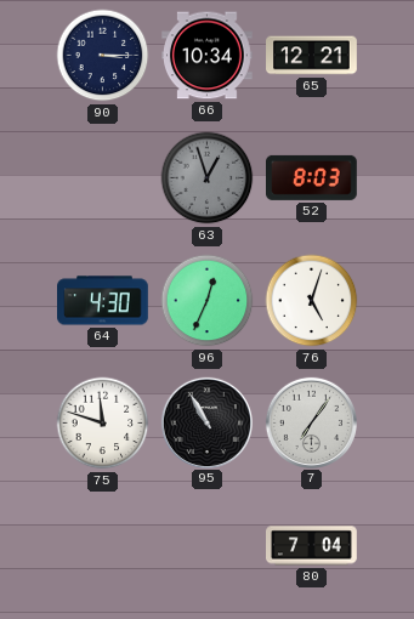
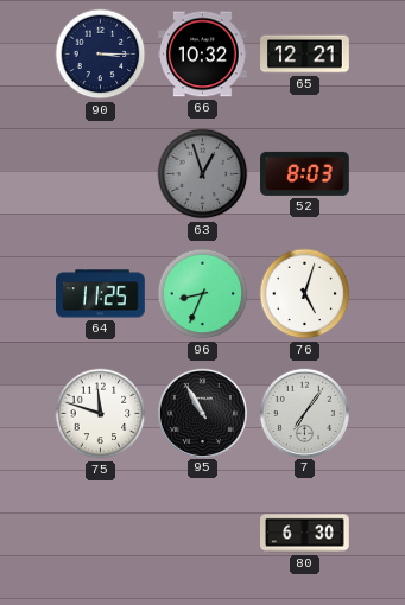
66: 10:34 -> 10:32
64: 4:30 -> 11:25
96: 12:34 -> 8:34
80: 7:04 -> 6:30
